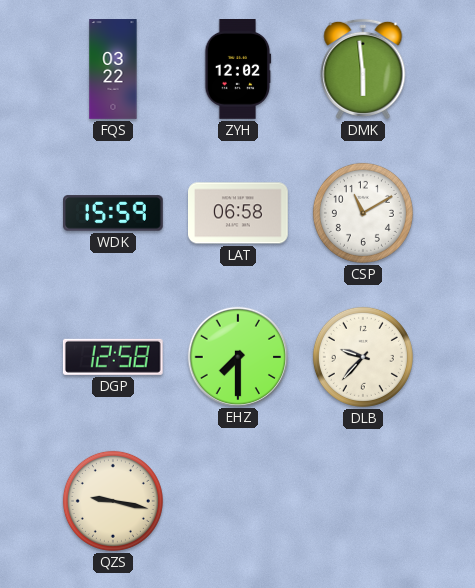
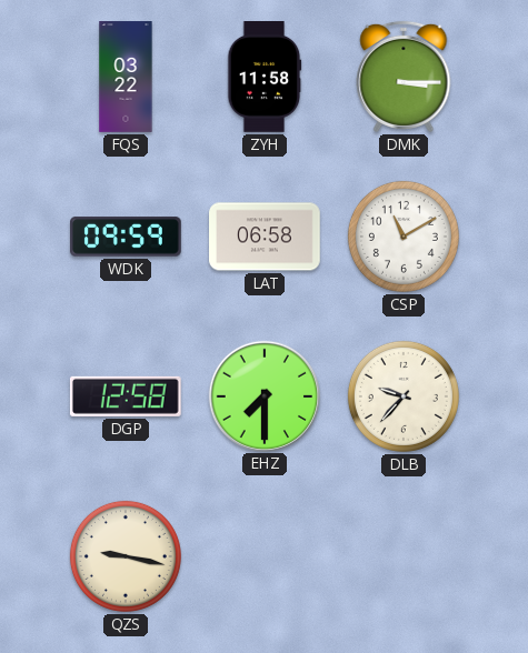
ZYH: 12:02 -> 11:58
DMK: 5:59 -> 3:15
WDK: 15:59 -> 09:59
